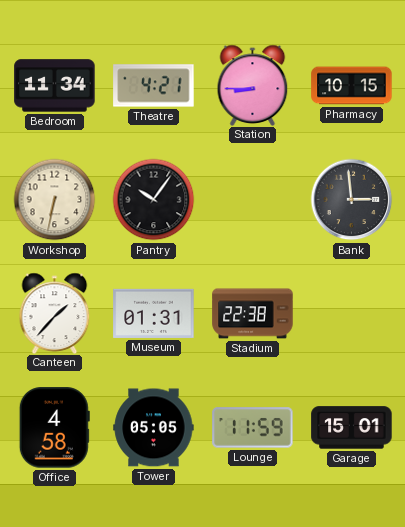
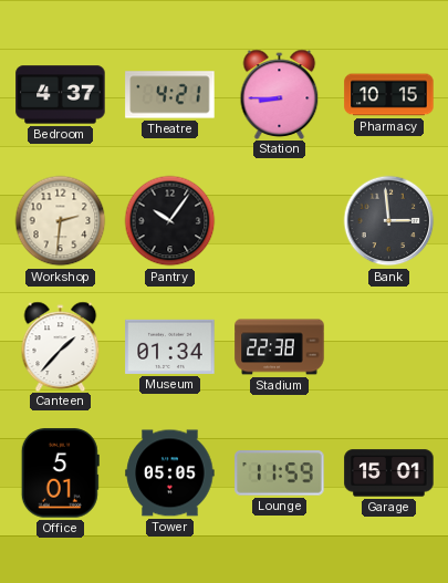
Bedroom: 11:34 -> 4:37
Workshop: 6:32 -> 2:31
Museum: 01:31 -> 01:34
Office: 4:58 -> 5:01
